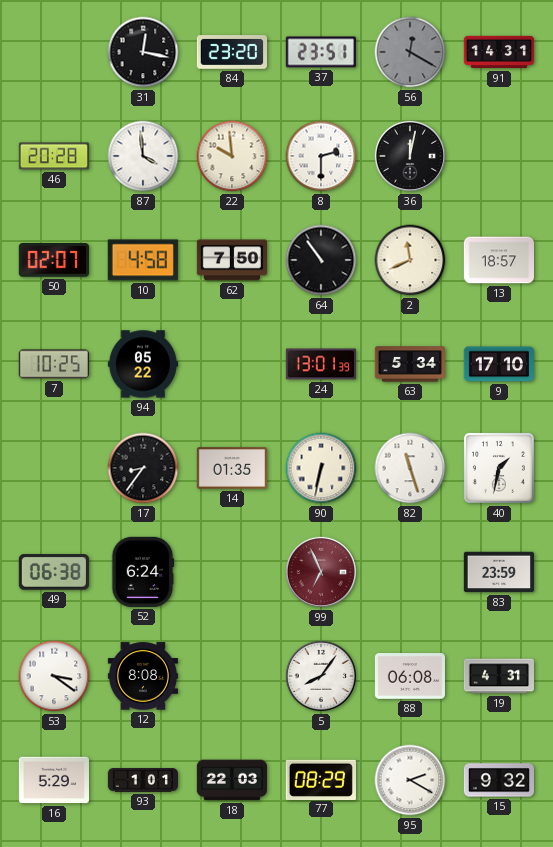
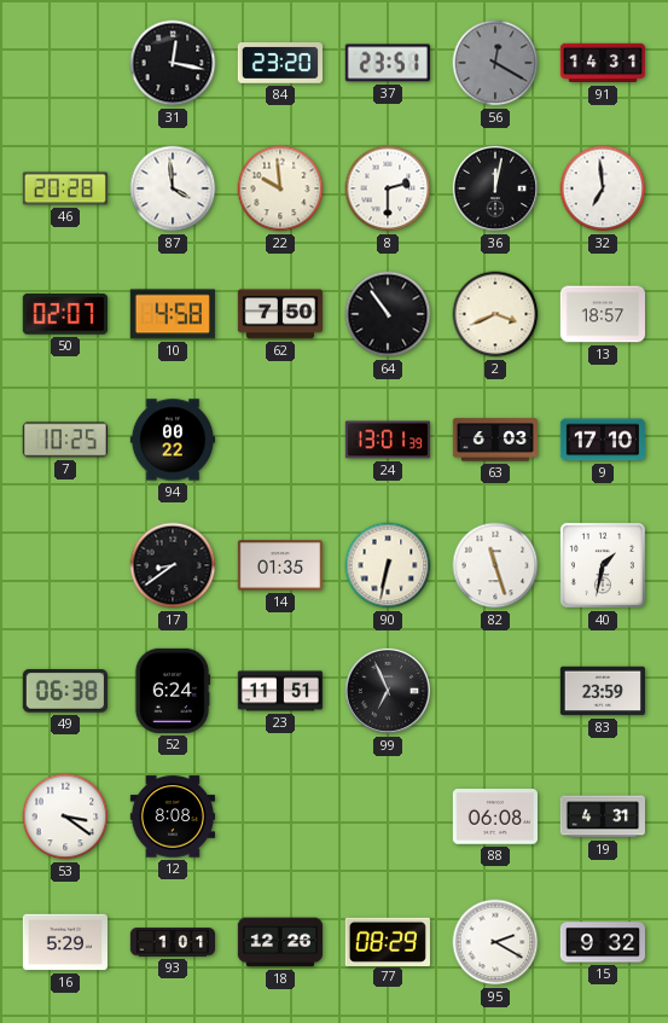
32: none -> 6:59
2: 11:41 -> 3:41
94: 05:22 -> 00:22
63: 5:34 -> 6:03
17: 8:36 -> 8:39
23: none -> 11:51
99 dial: burgundy -> black
5: 8:06 -> none
18: 22:03 -> 12:26
